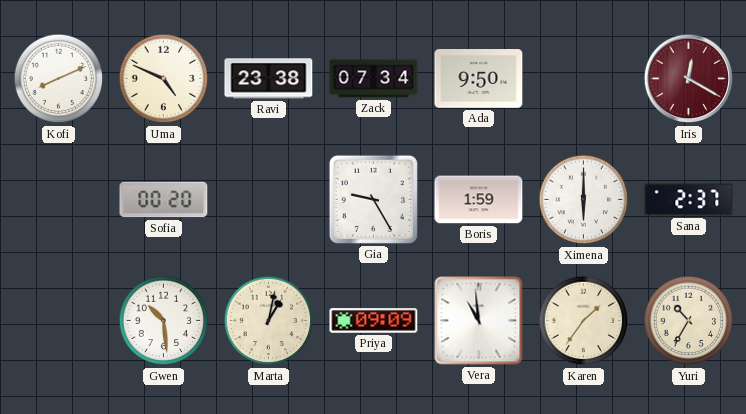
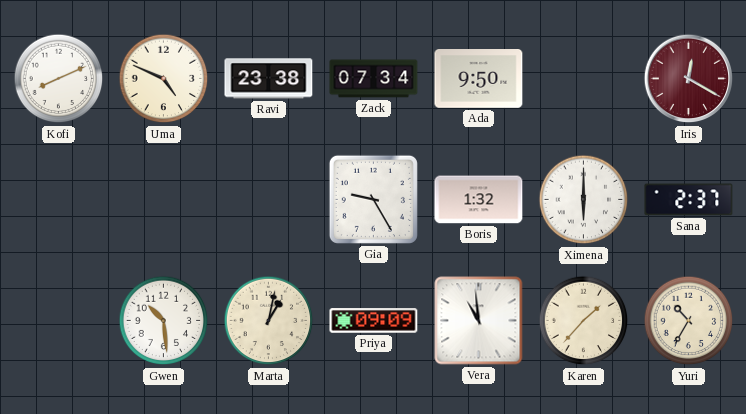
Sofia: 00:20 -> none
Boris: 1:59 -> 1:32
Karen: 1:36 -> 1:37
